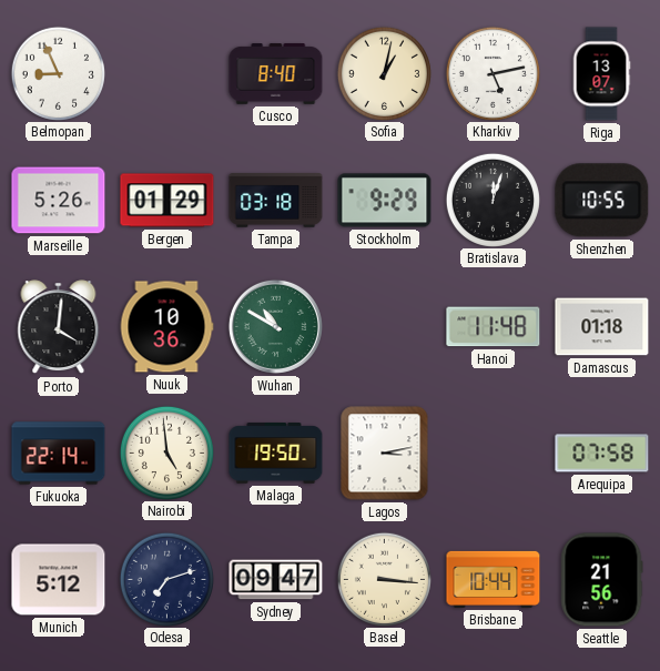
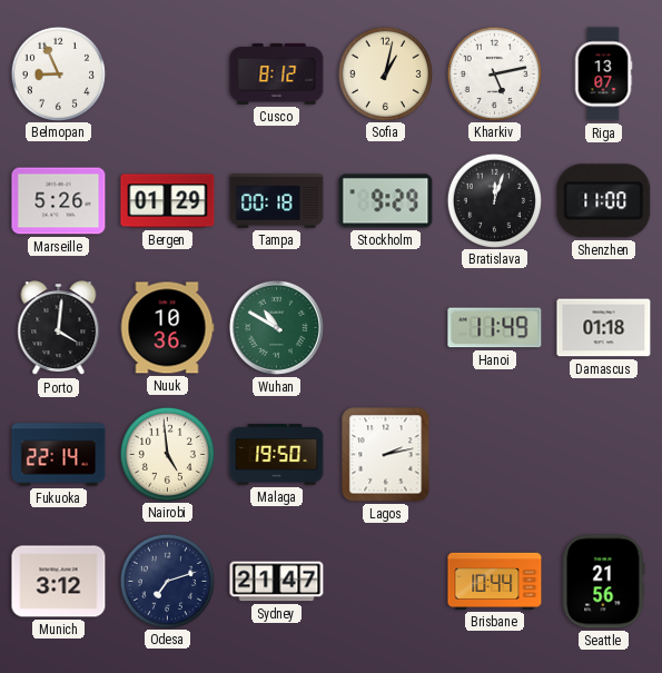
Cusco: 8:40 -> 8:12
Tampa: 03:18 -> 00:18
Shenzhen: 10:55 -> 11:00
Hanoi: 11:48 -> 11:49
Lagos: 3:13 -> 2:13
Arequipa: 07:58 -> none
Munich: 5:12 -> 3:12
Sydney: 09:47 -> 21:47
Basel: 3:16 -> none
